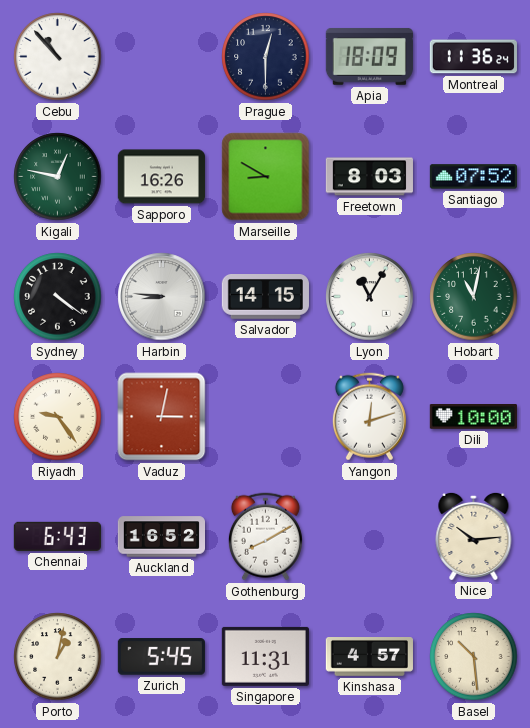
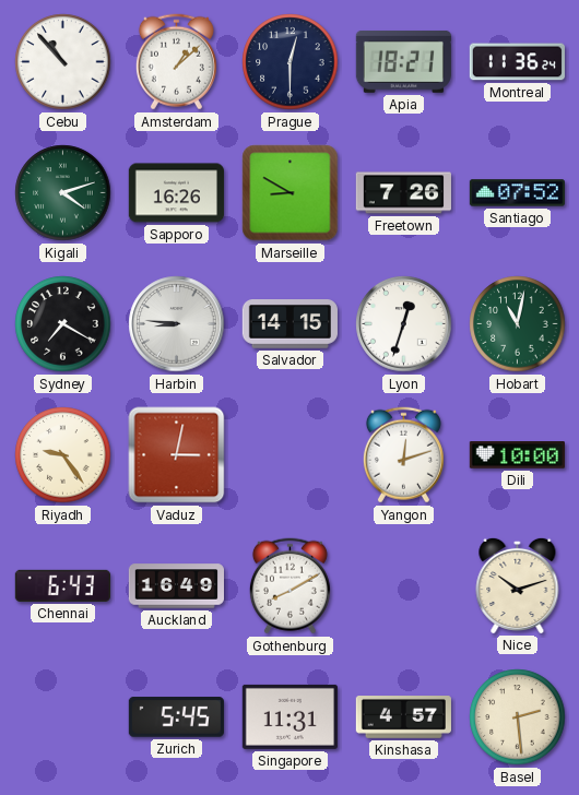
Amsterdam: none -> 1:08
Apia: 18:09 -> 18:21
Kigali: 12:47 -> 4:12
Freetown: 8:03 -> 7:26
Sydney: 4:21 -> 7:20
Lyon: 11:05 -> 12:33
Auckland: 16:52 -> 16:49
Nice: 10:14 -> 10:12
Porto: 1:02 -> none
Basel: 10:29 -> 2:29
